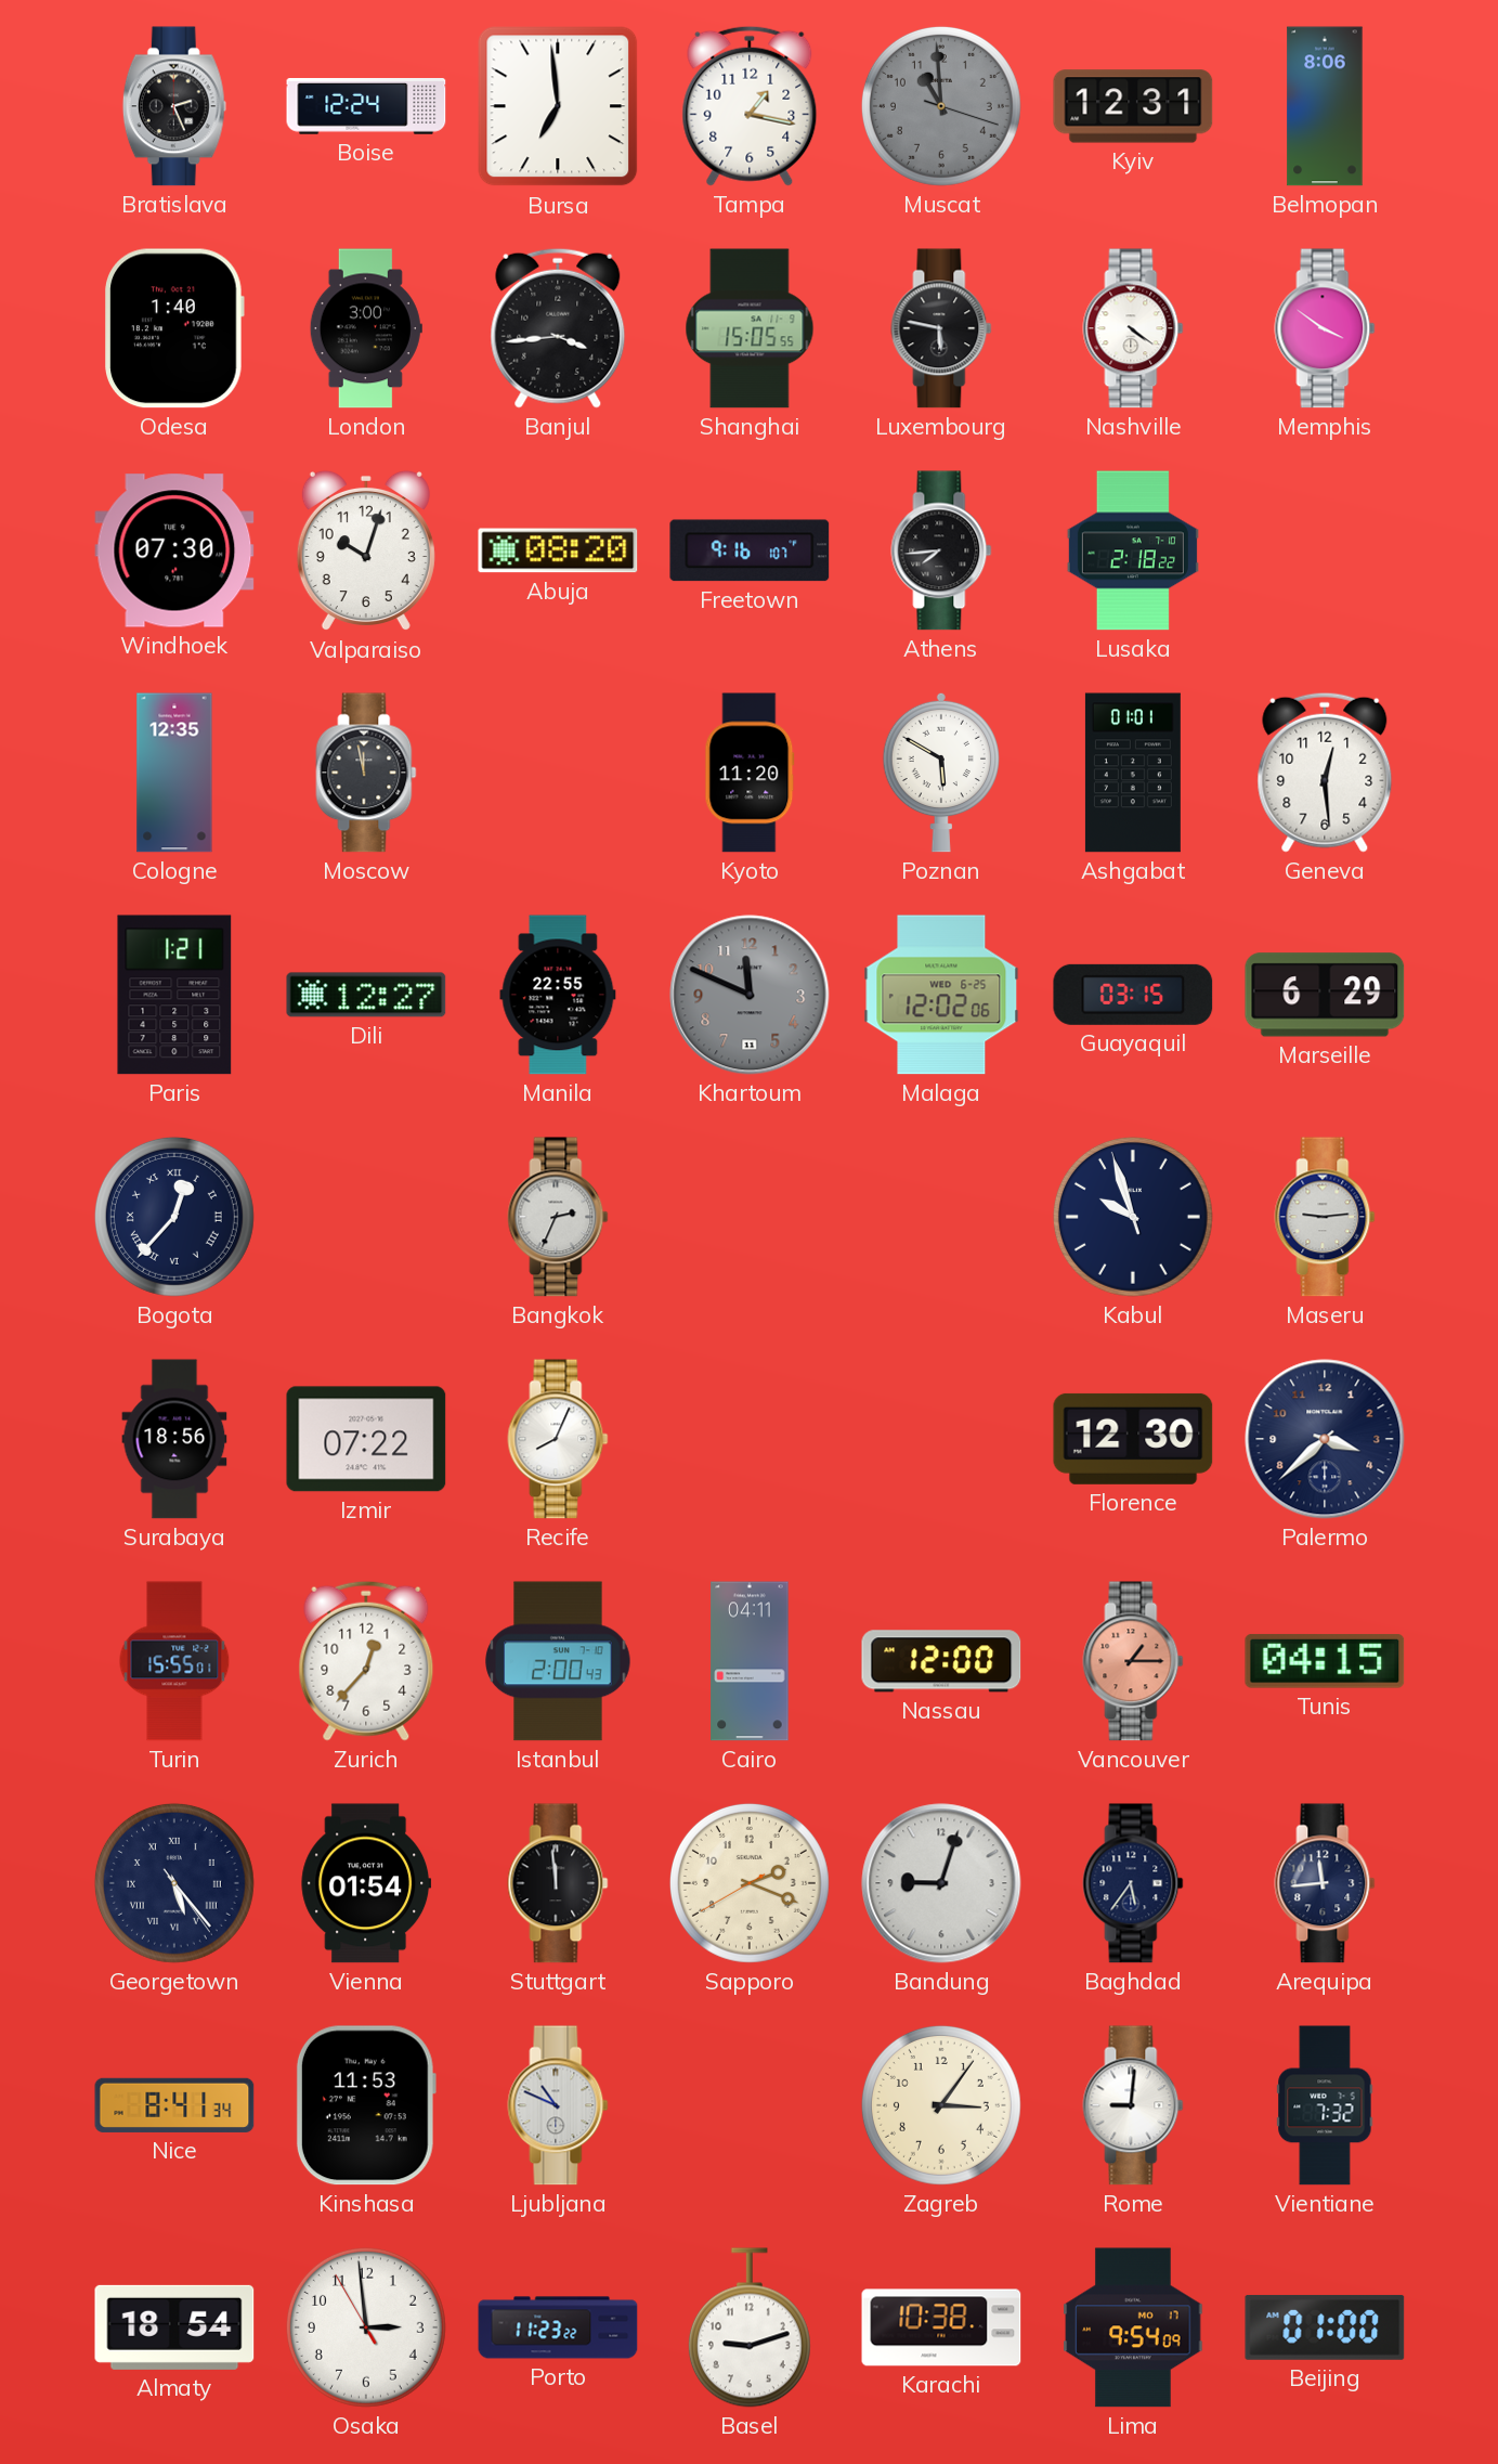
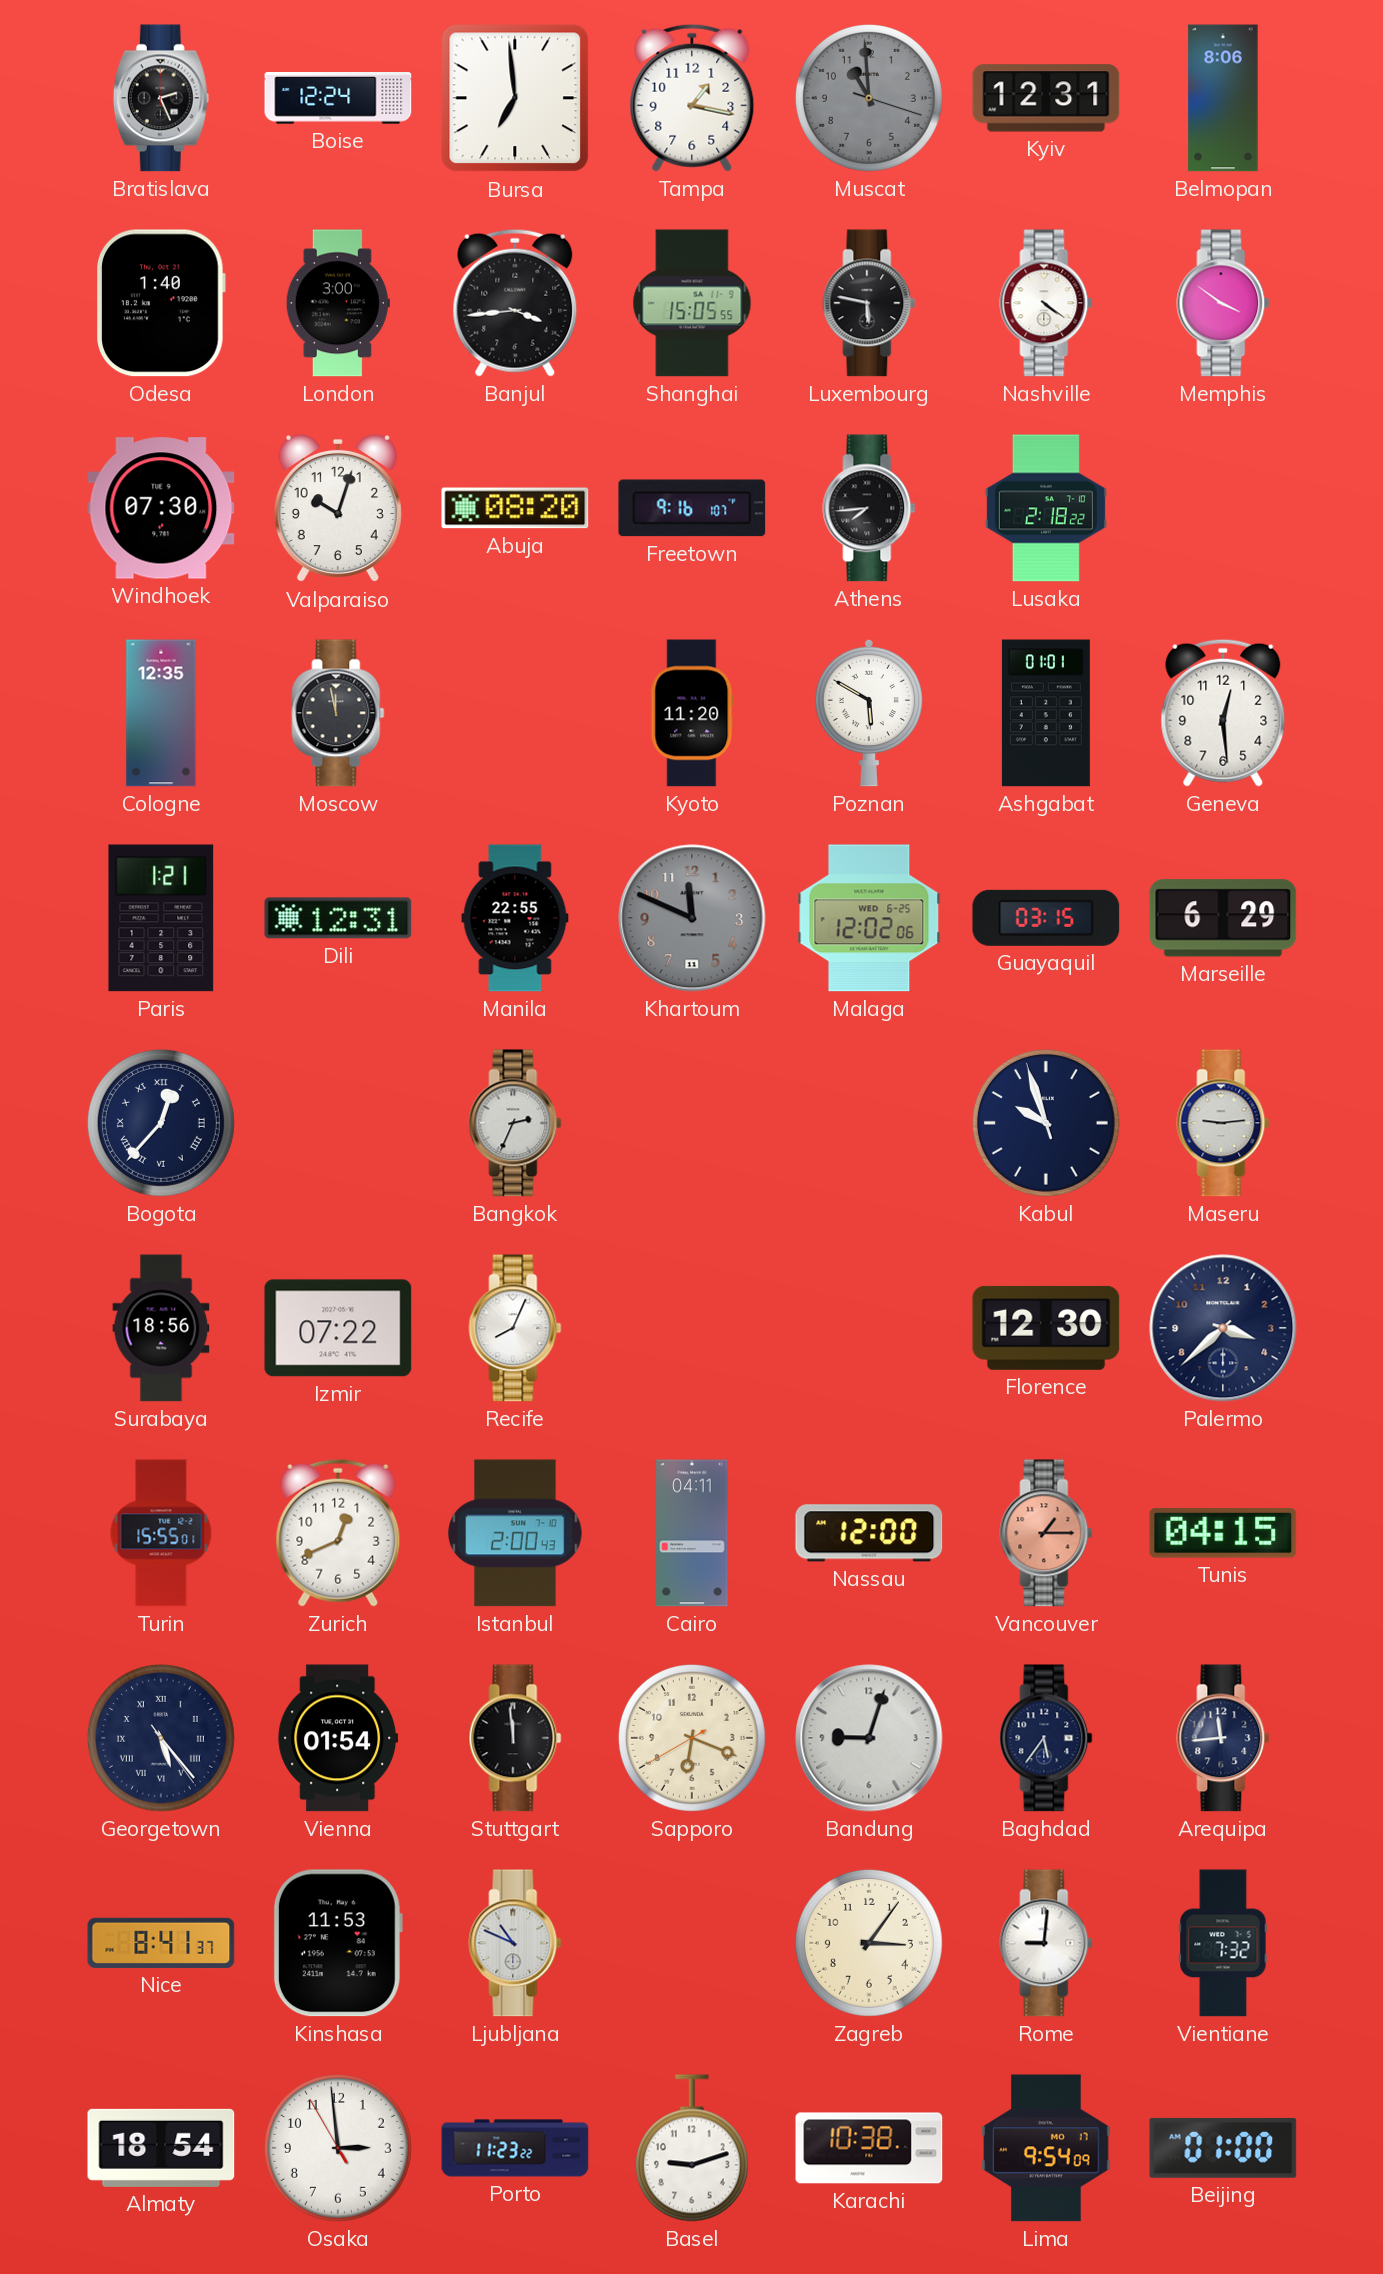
Dili: 12:27 -> 12:31
Zurich: 12:37 -> 12:41
Sapporo: 2:18 -> 6:18
Nice: 8:41:34 -> 8:41:37
